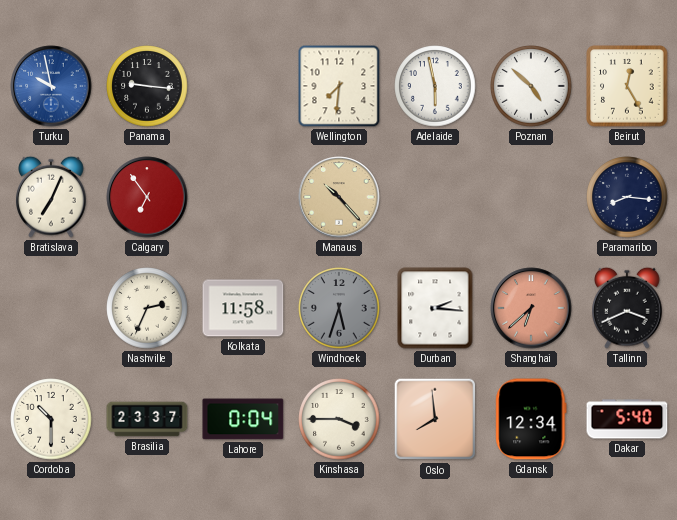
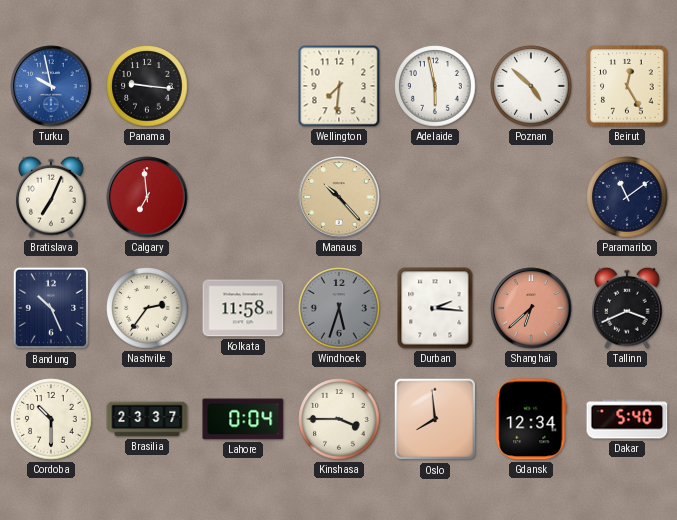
Calgary: 6:54 -> 6:59
Paramaribo: 8:16 -> 11:09
Bandung: none -> 10:26
Nashville: 2:34 -> 2:36
